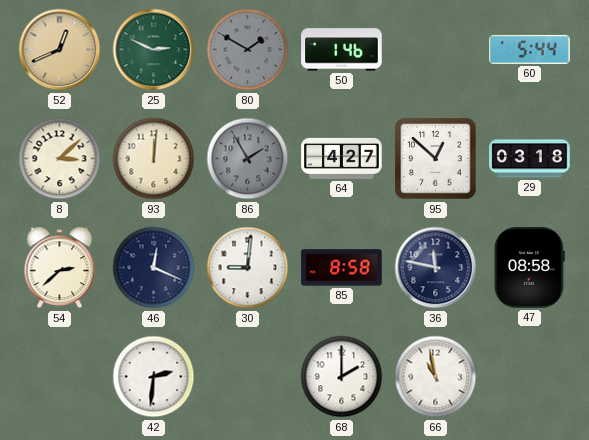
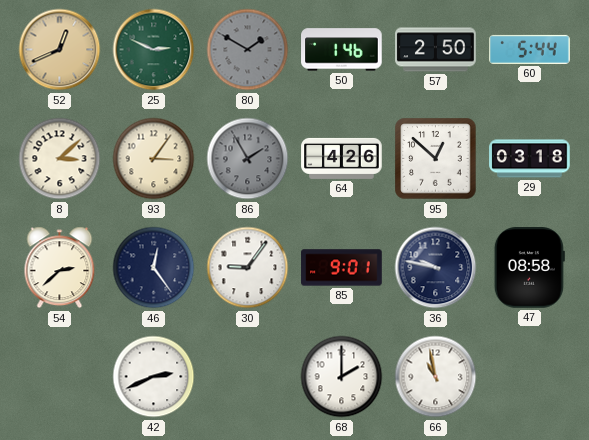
57: none -> 2:50
93: 12:01 -> 3:06
64: 4:27 -> 4:26
46: 12:19 -> 12:24
30: 9:01 -> 9:06
85: 8:58 -> 9:01
36: 11:47 -> 9:47
42: 2:31 -> 2:41
